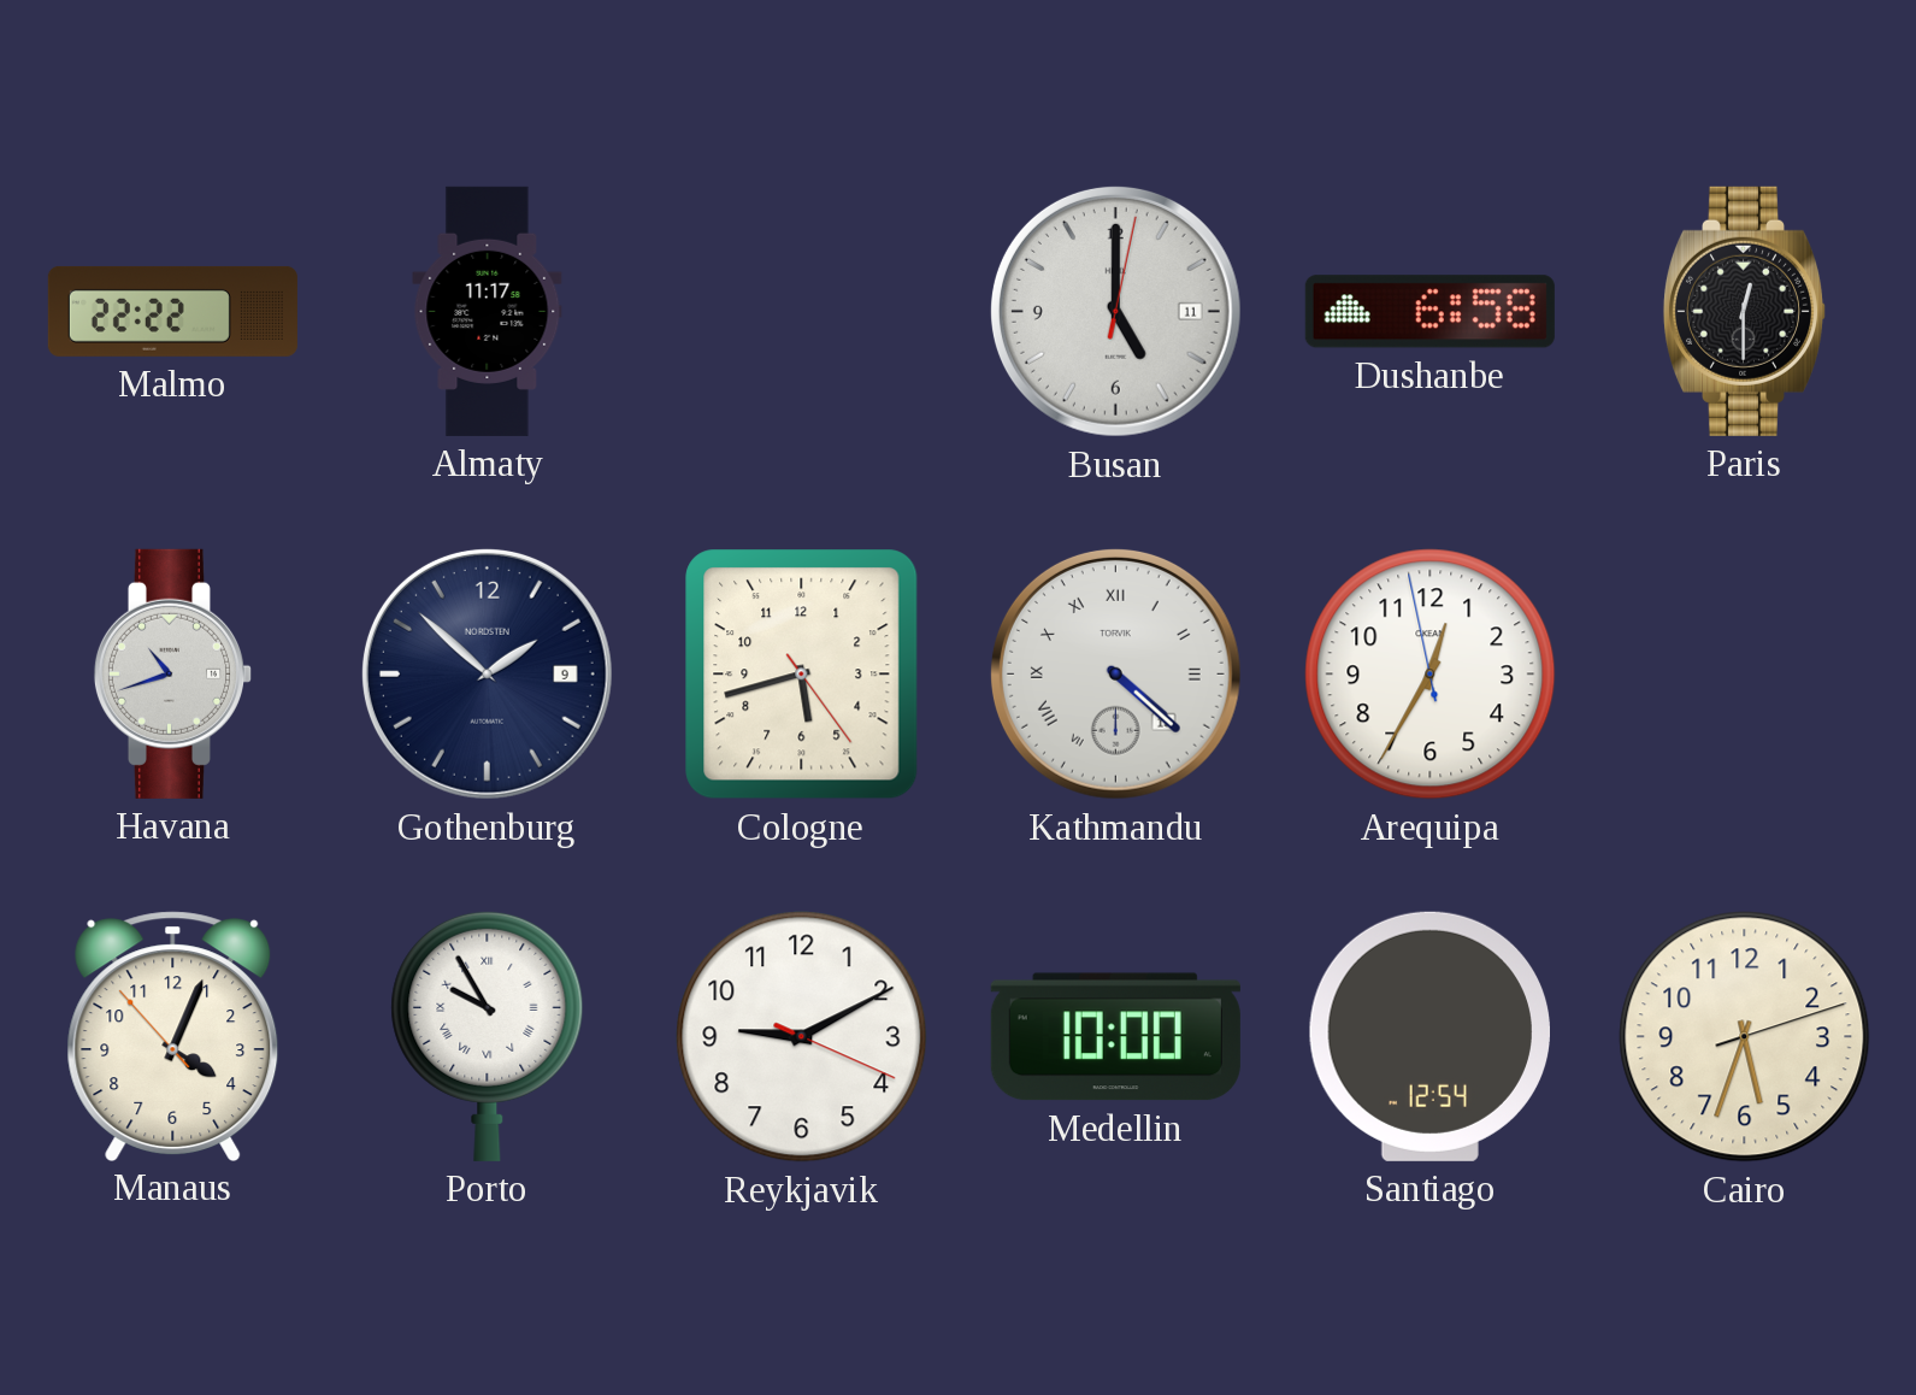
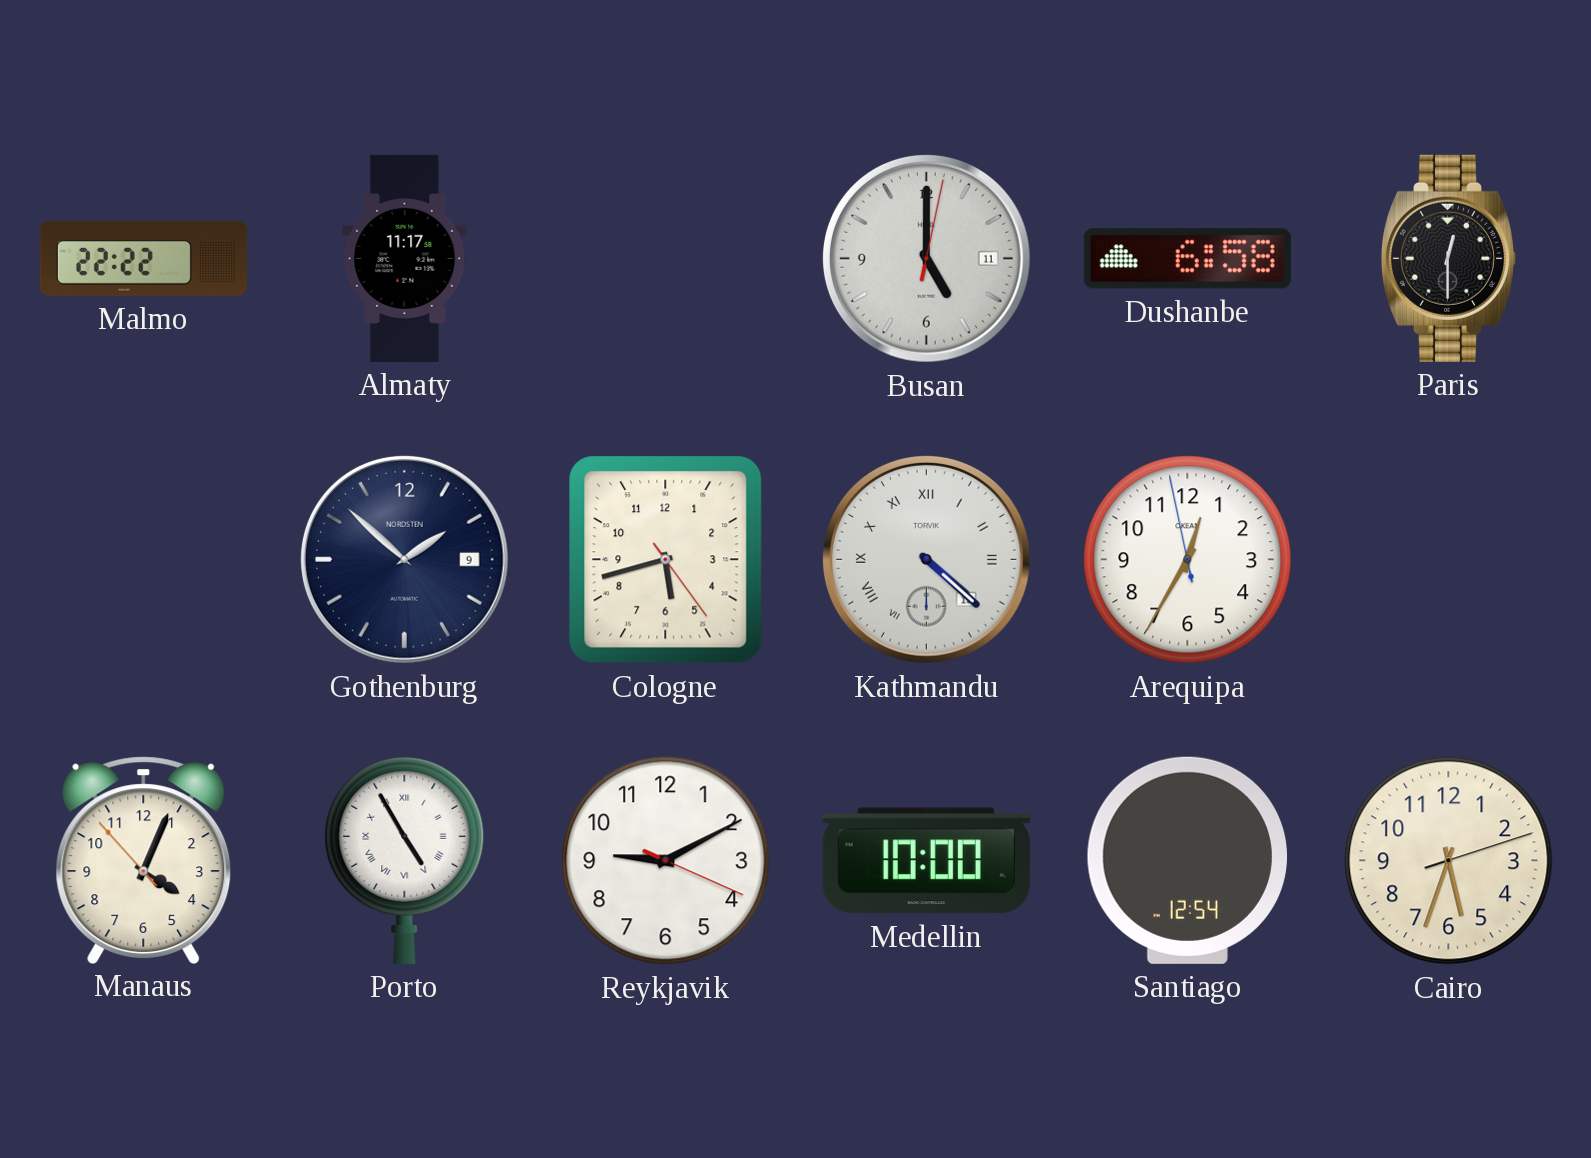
Havana: 10:42 -> none
Porto: 9:55 -> 4:55
